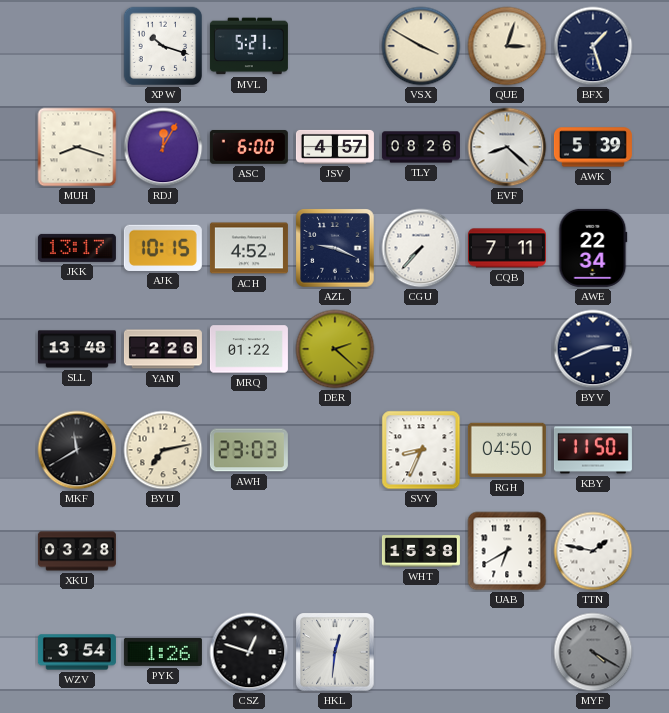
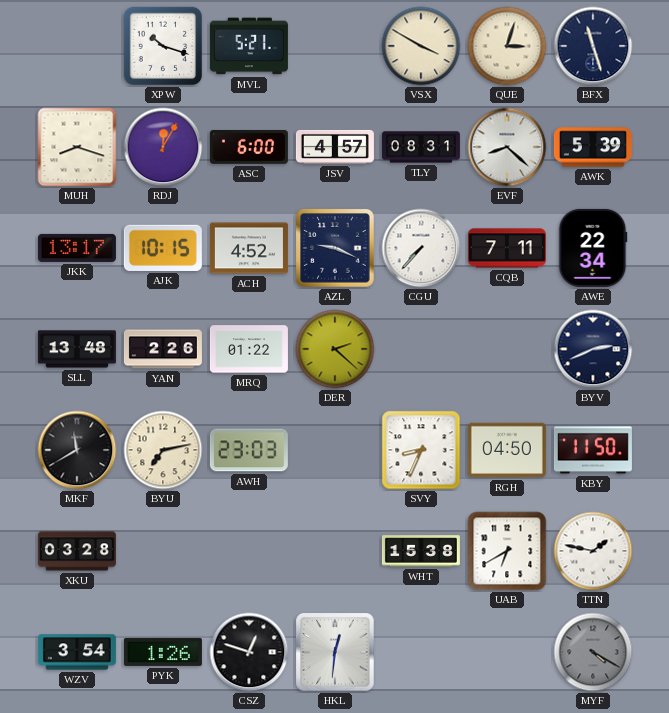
BFX: 1:27 -> 11:27
TLY: 08:26 -> 08:31
